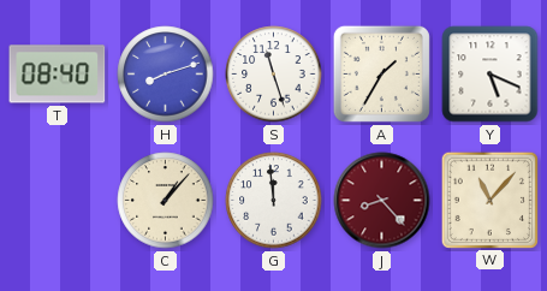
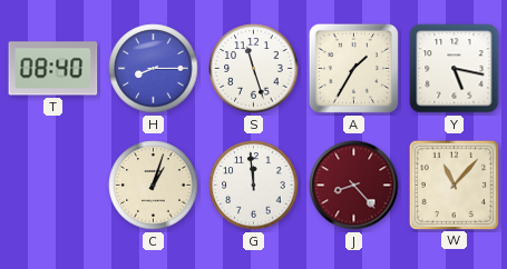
H: 8:12 -> 8:15
Y: 5:19 -> 5:17
C: 1:07 -> 1:03
